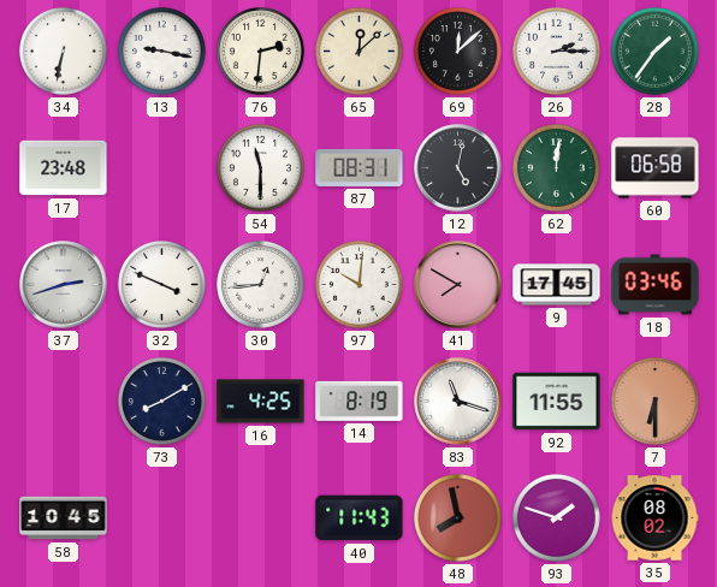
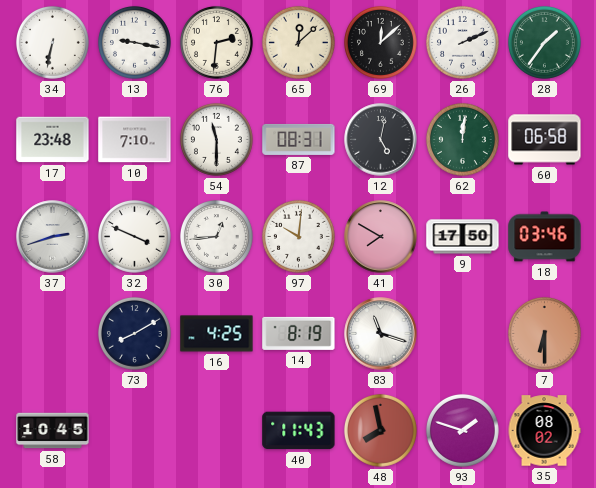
26: 2:15 -> 2:11
10: none -> 7:10
9: 17:45 -> 17:50
92: 11:55 -> none
